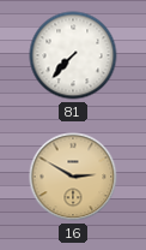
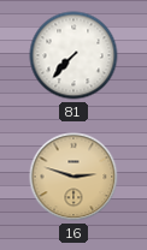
16: 2:50 -> 2:48
